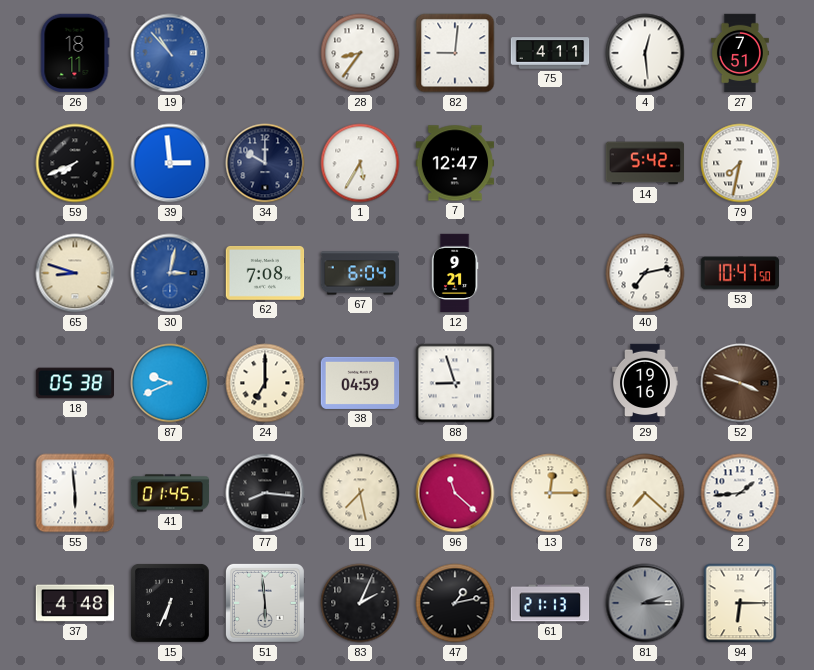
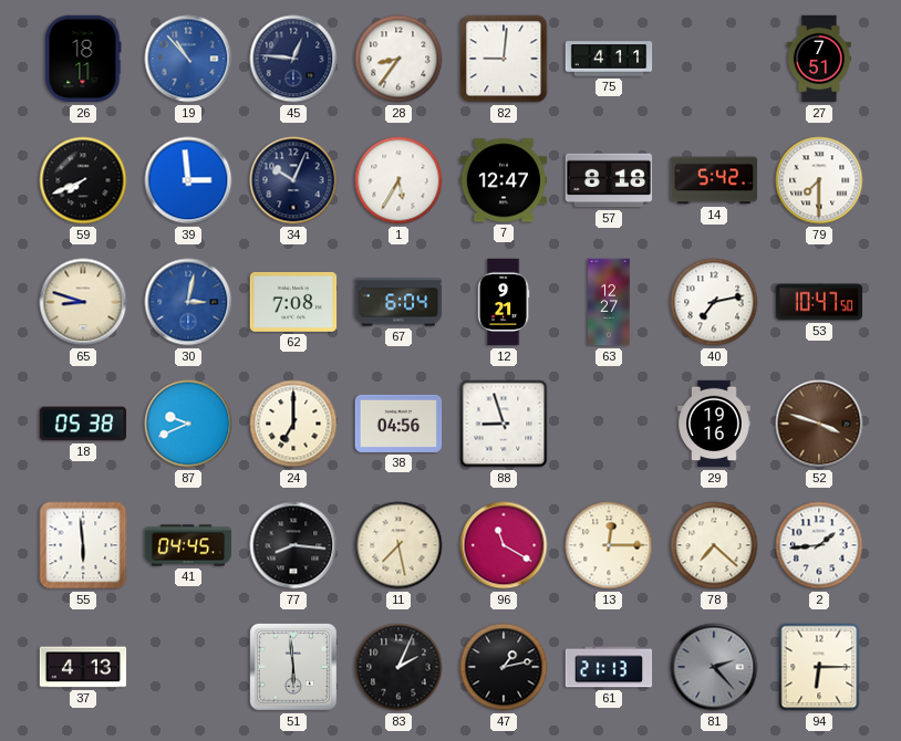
45: none -> 12:46
4: 12:29 -> none
34: 10:00 -> 10:04
57: none -> 8:18
79: 7:32 -> 7:30
63: none -> 12:27
38: 04:59 -> 04:56
41: 01:45 -> 04:45
96: 11:22 -> 11:20
37: 4:48 -> 4:13
15: 6:34 -> none
81: 2:15 -> 2:23
